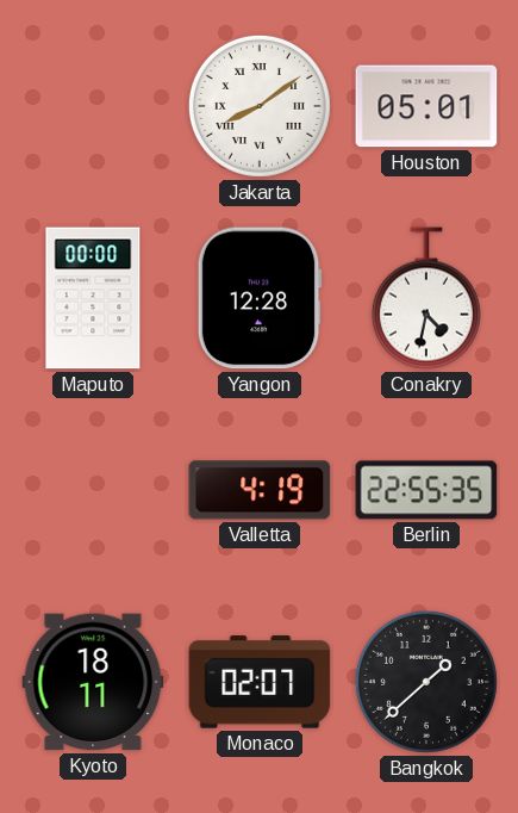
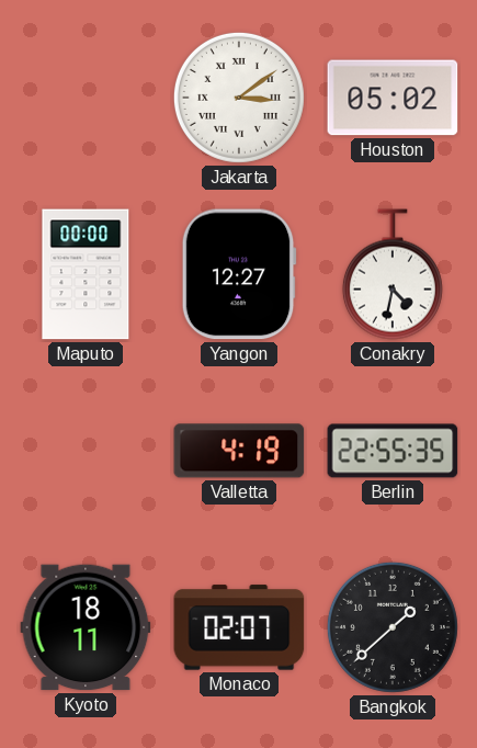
Jakarta: 8:09 -> 3:09
Houston: 05:01 -> 05:02
Yangon: 12:28 -> 12:27
